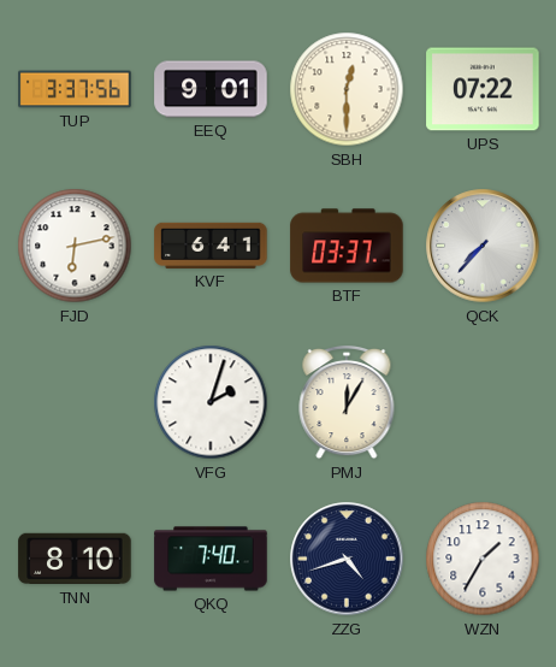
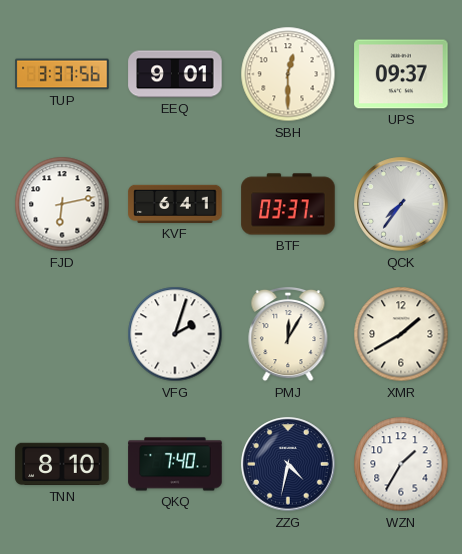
UPS: 07:22 -> 09:37
QCK: 7:37 -> 7:36
XMR: none -> 1:40
ZZG: 4:42 -> 4:32
